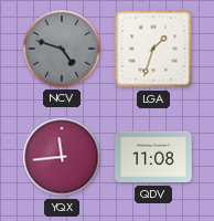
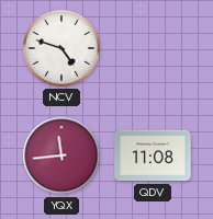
NCV dial: grey -> white
LGA: 1:33 -> none
